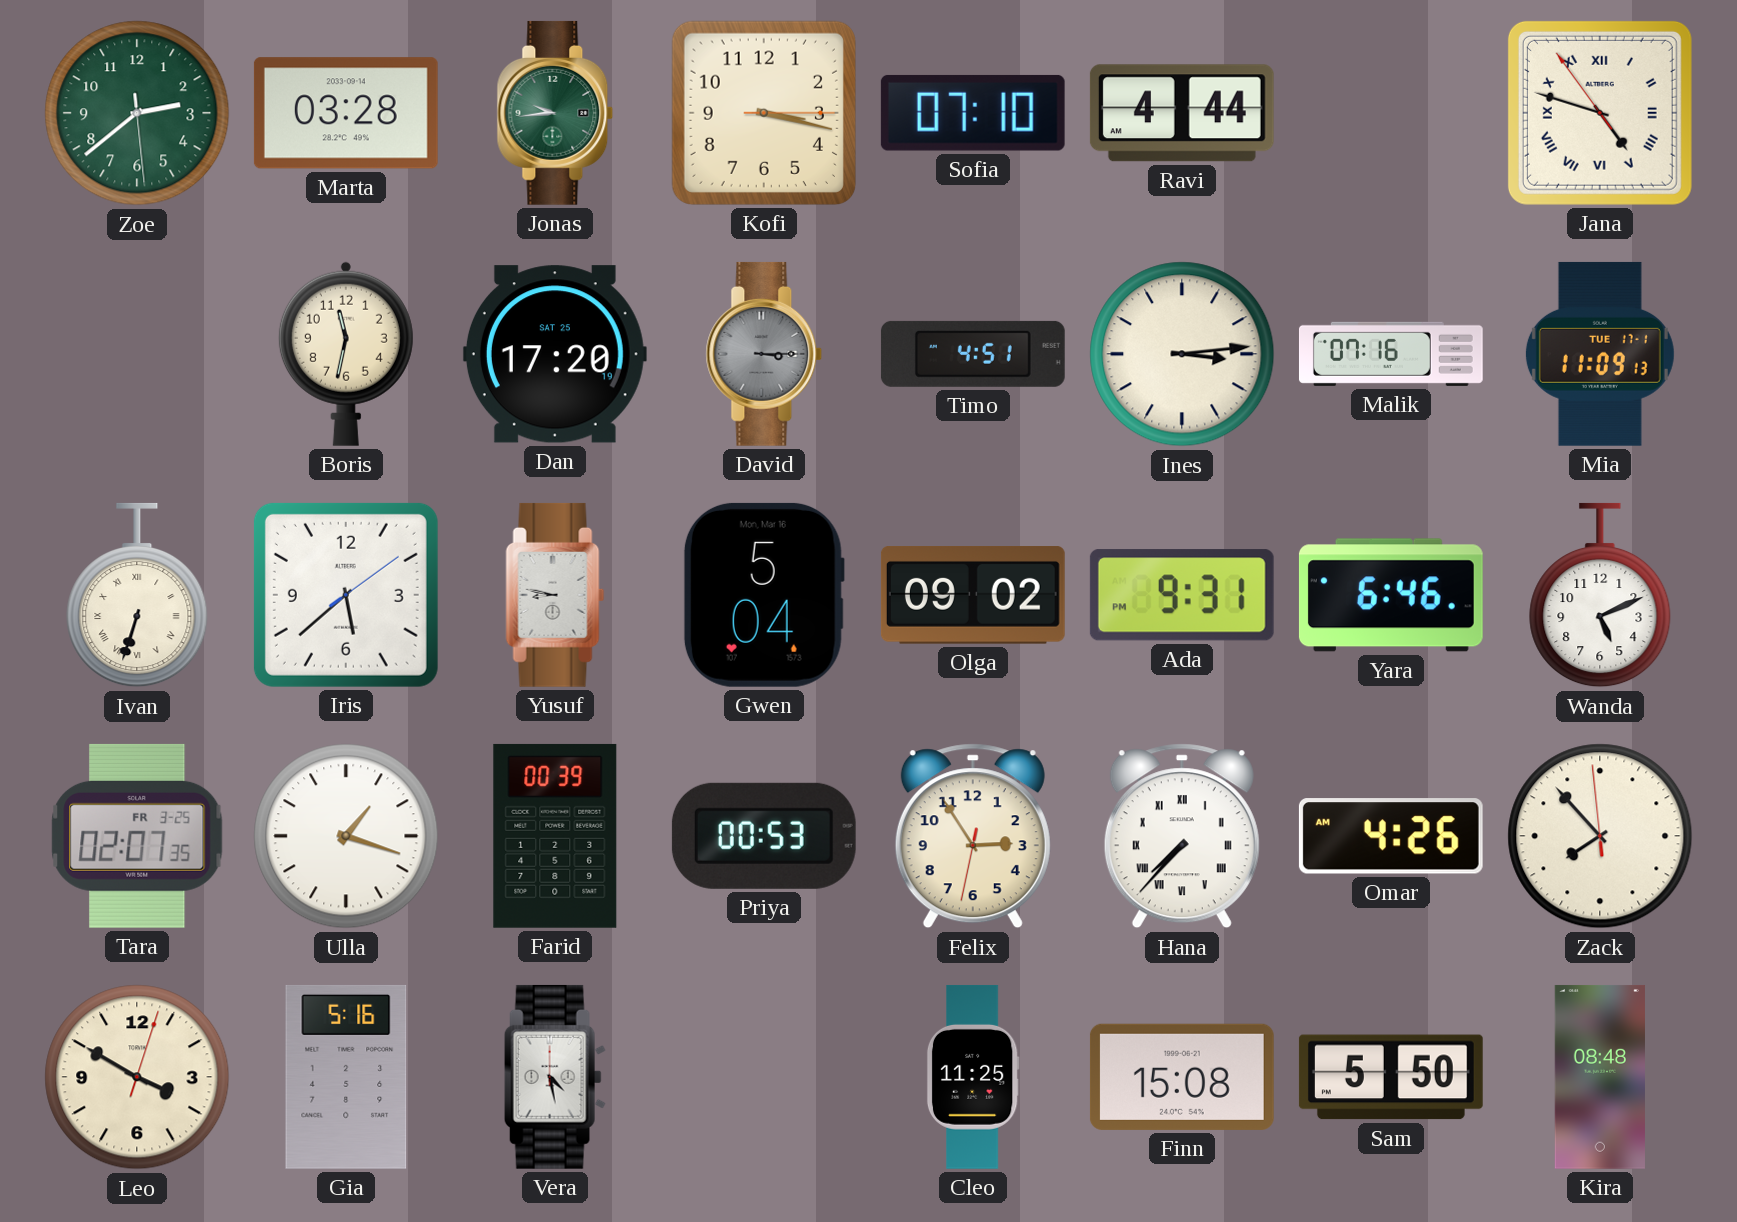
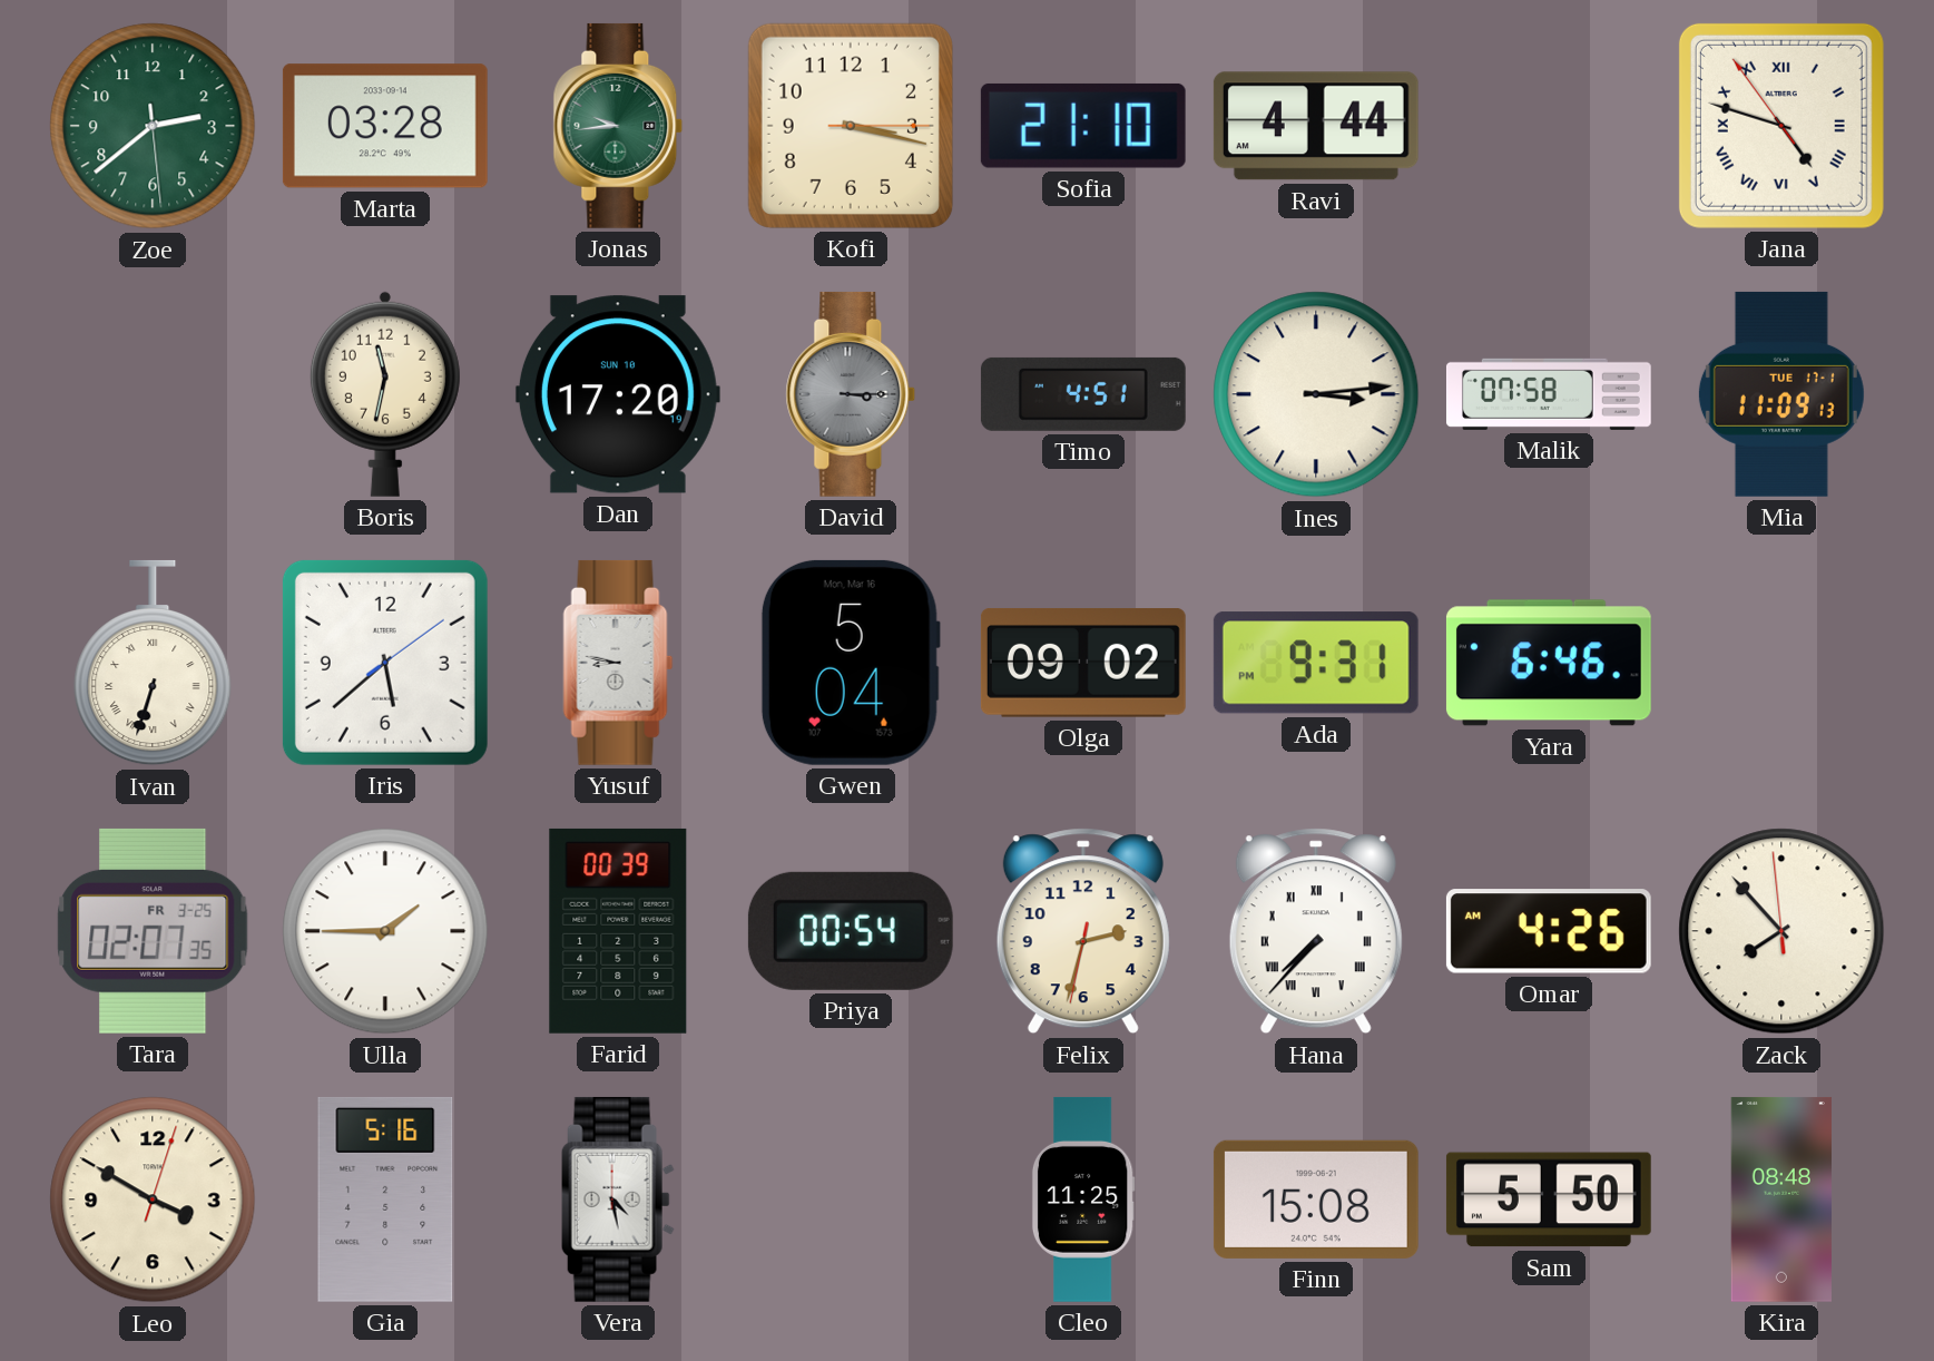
Sofia: 07:10 -> 21:10
Dan date: SAT 25 -> SUN 10
Malik: 07:16 -> 07:58
Wanda: 5:11 -> none
Ulla: 1:18 -> 1:45
Priya: 00:53 -> 00:54
Felix: 2:54 -> 2:32
